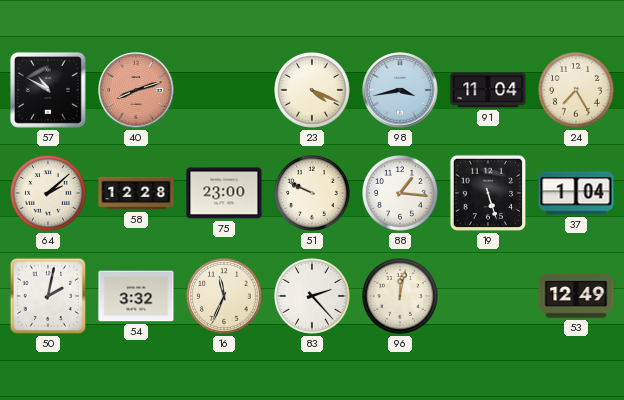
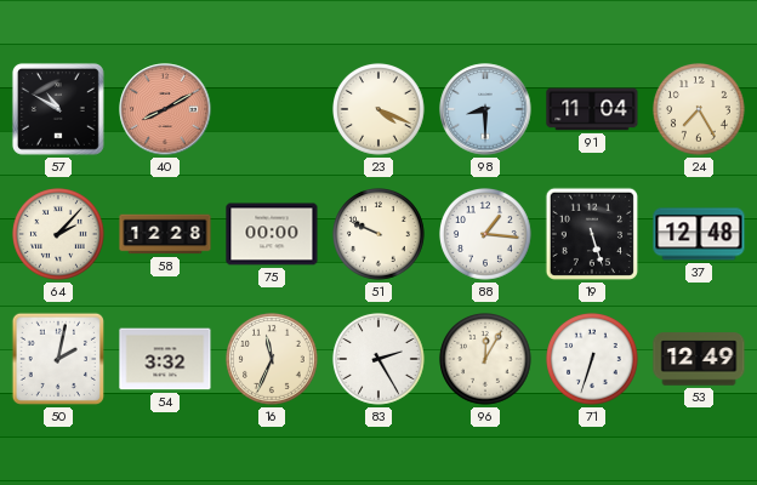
40: 8:12 -> 8:10
98: 3:43 -> 8:30
64: 2:08 -> 2:07
75: 23:00 -> 00:00
37: 1:04 -> 12:48
83: 2:23 -> 2:25
96: 12:02 -> 12:05
71: none -> 6:33
